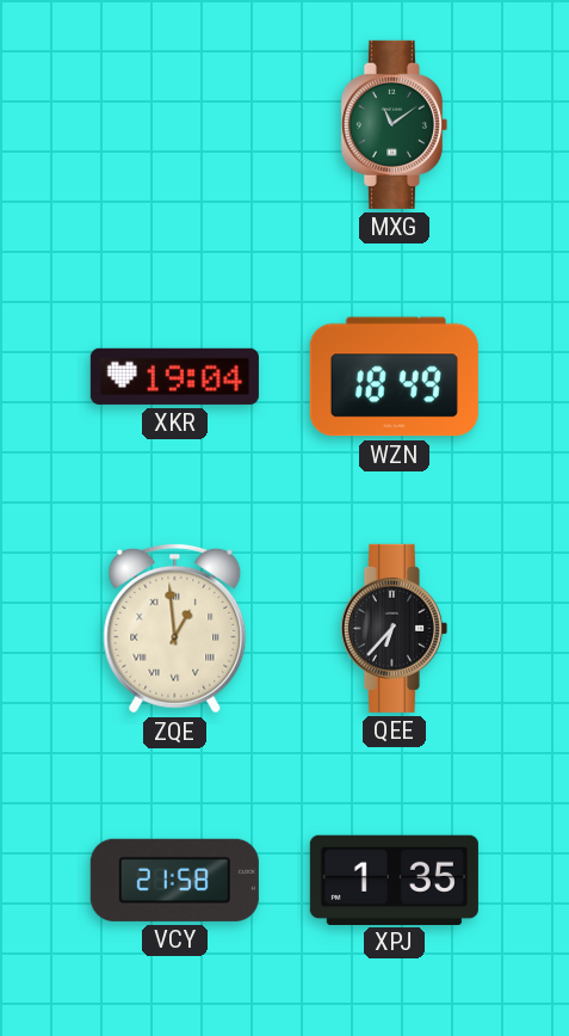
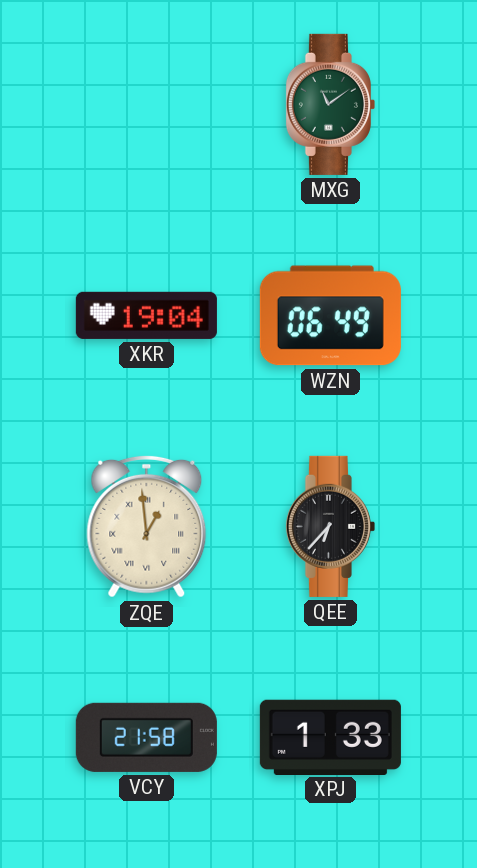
WZN: 18:49 -> 06:49
XPJ: 1:35 -> 1:33
